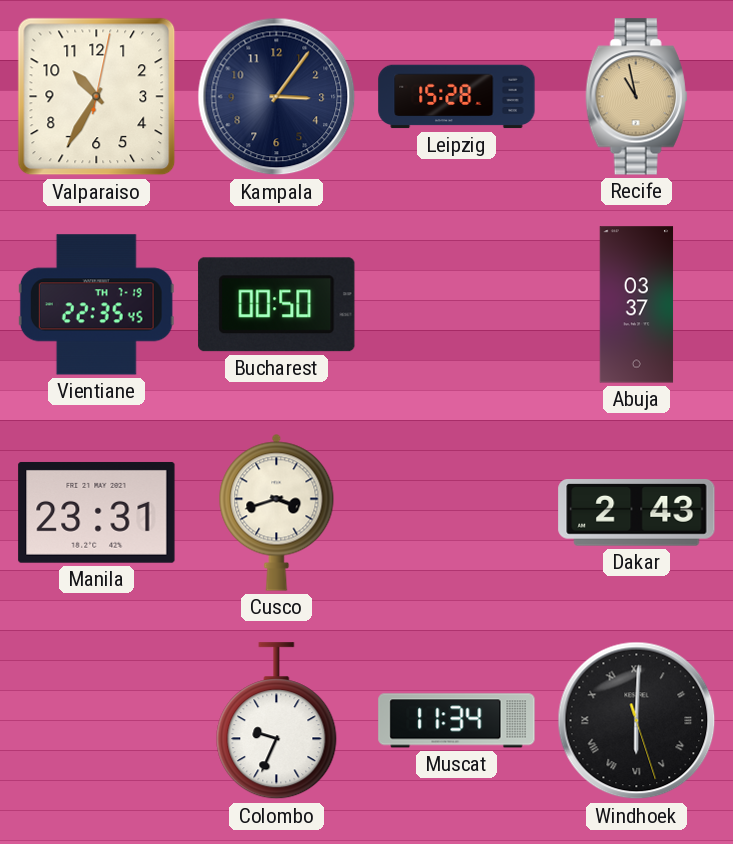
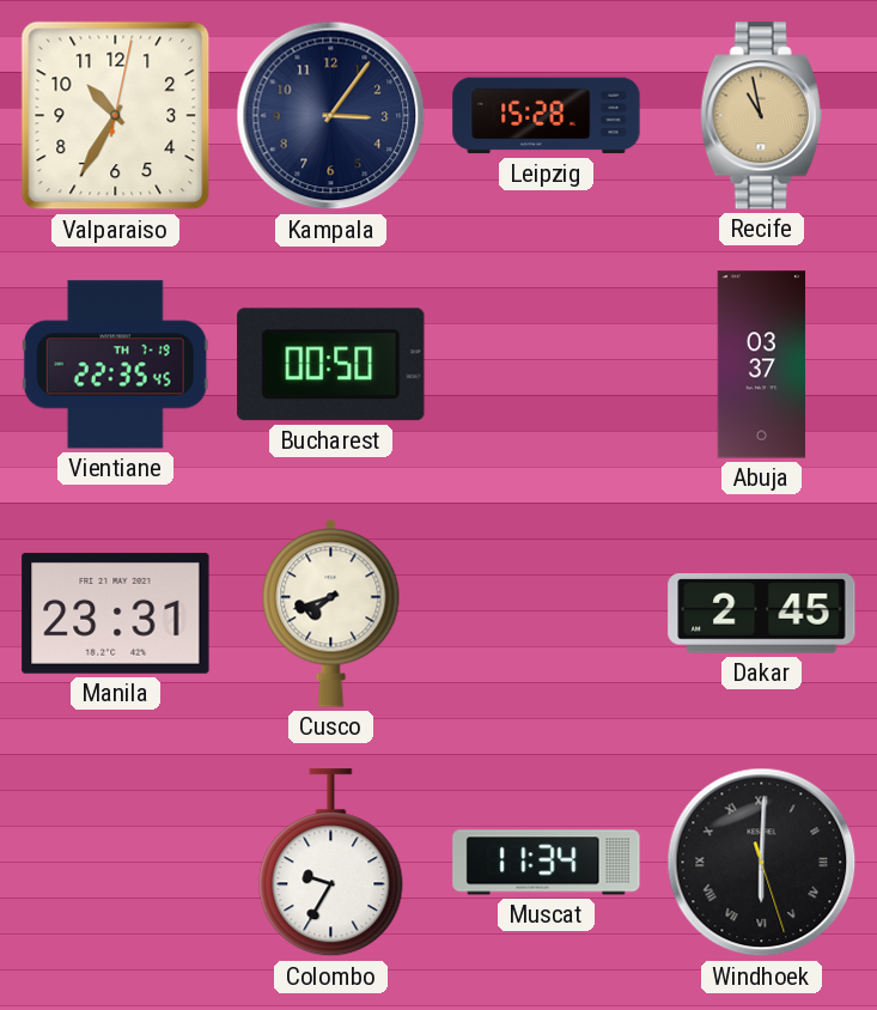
Cusco: 3:42 -> 7:42
Dakar: 2:43 -> 2:45
Colombo: 9:34 -> 9:35
